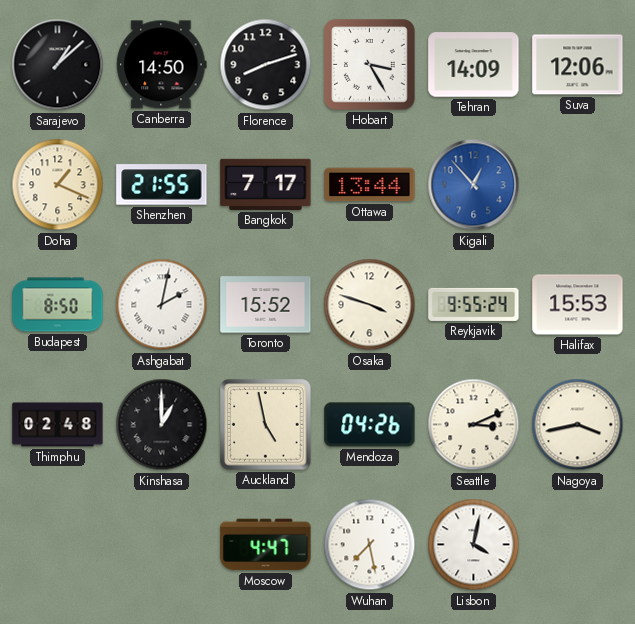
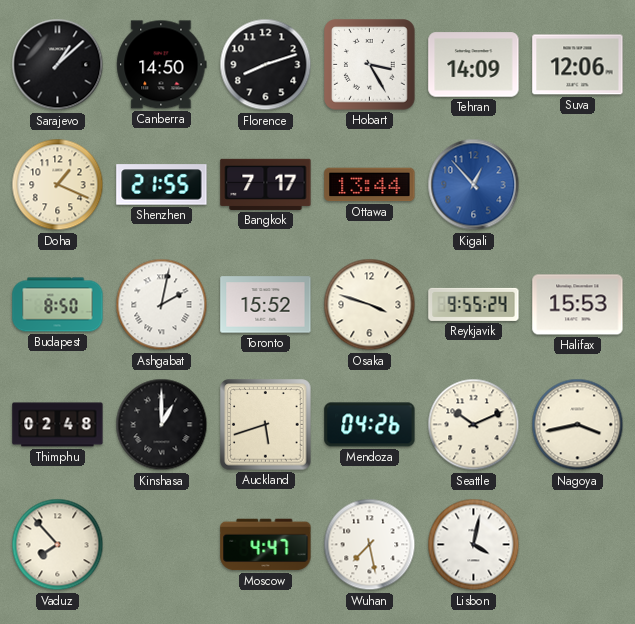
Auckland: 4:58 -> 5:42
Seattle: 3:11 -> 10:11
Vaduz: none -> 7:53
